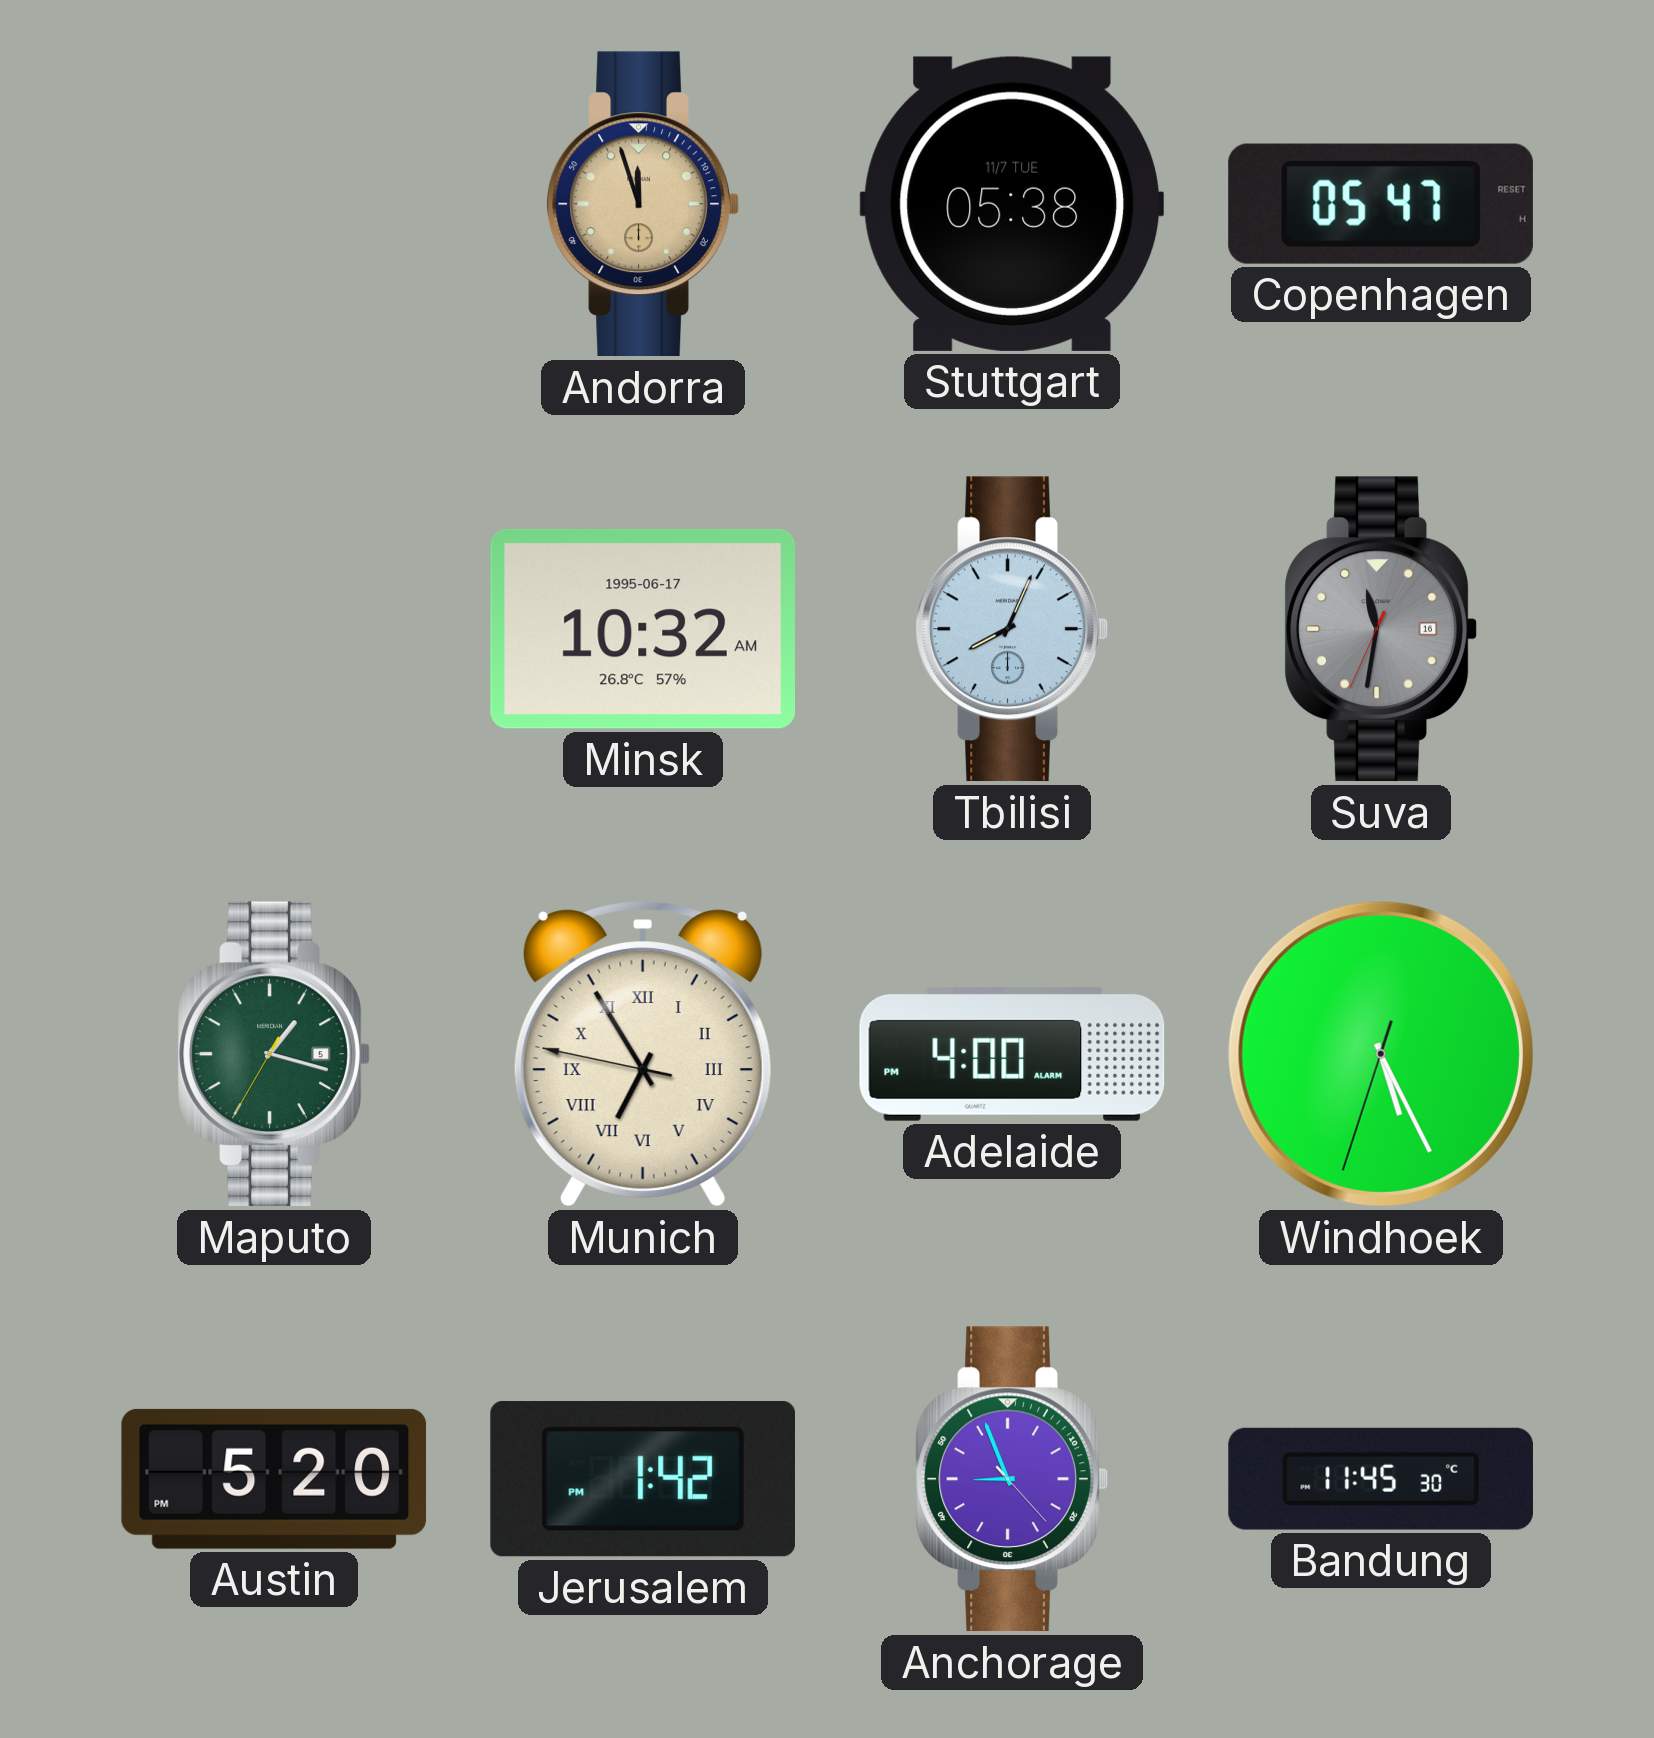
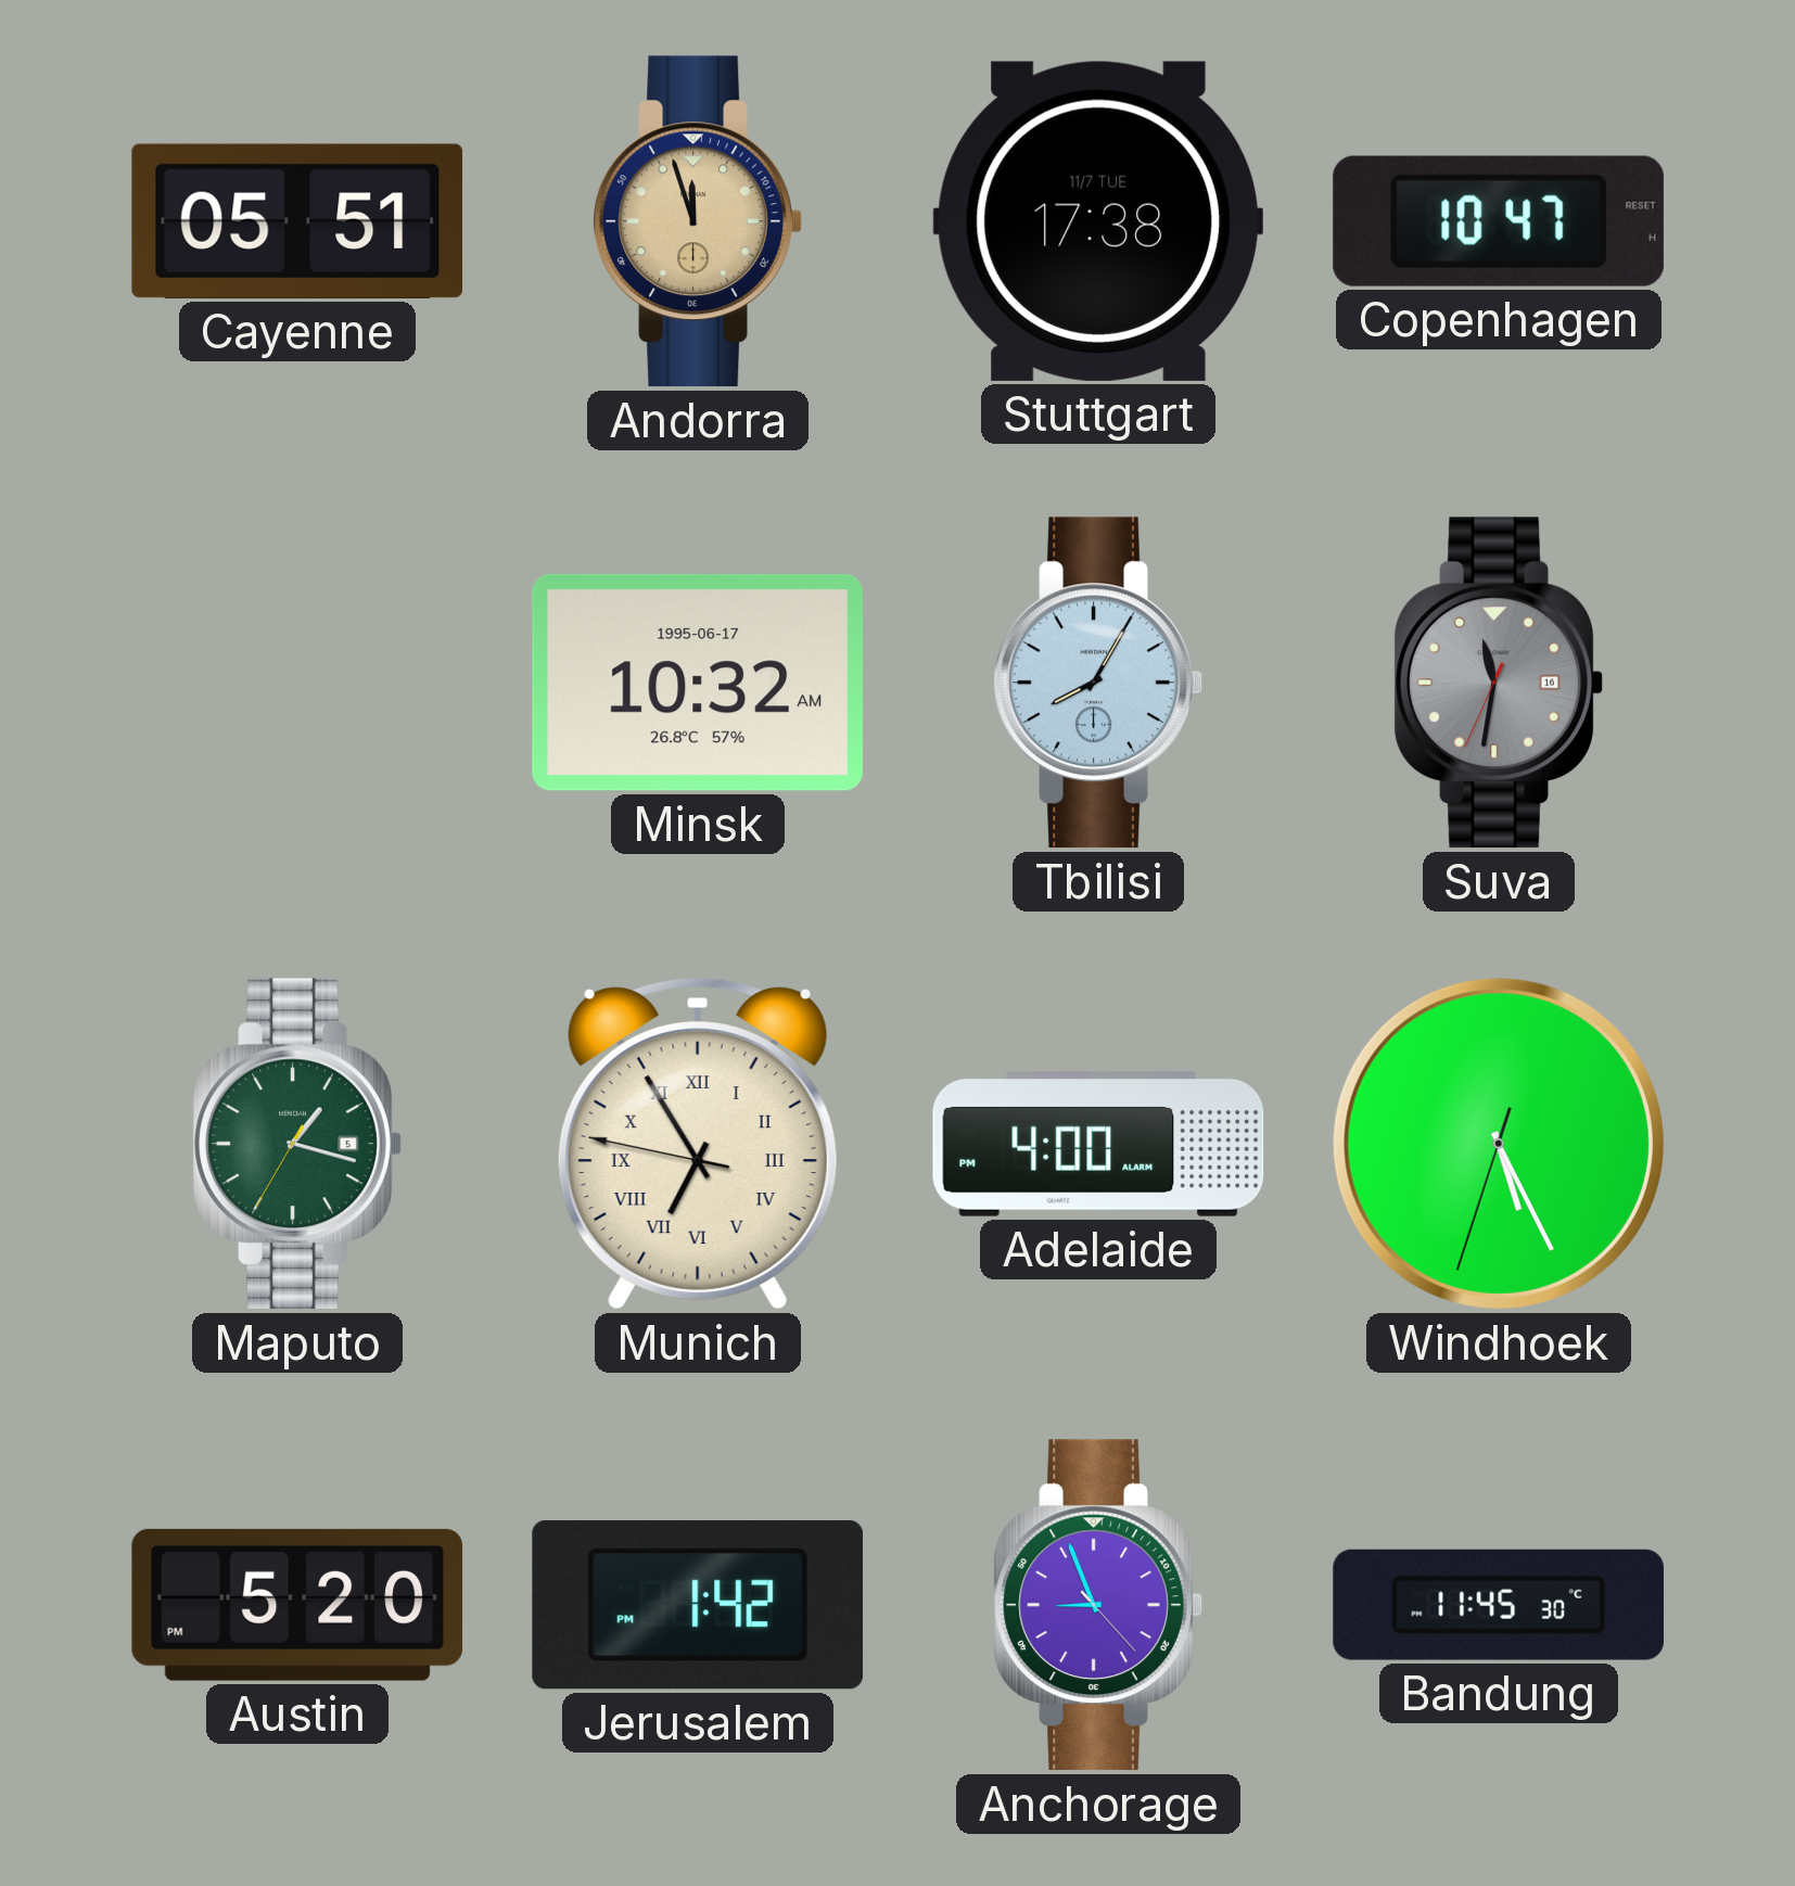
Cayenne: none -> 05:51
Stuttgart: 05:38 -> 17:38
Copenhagen: 05:47 -> 10:47
Tbilisi: 8:04 -> 8:05
